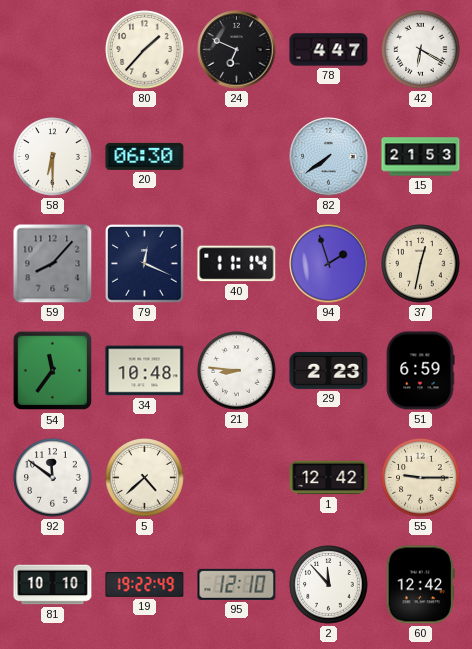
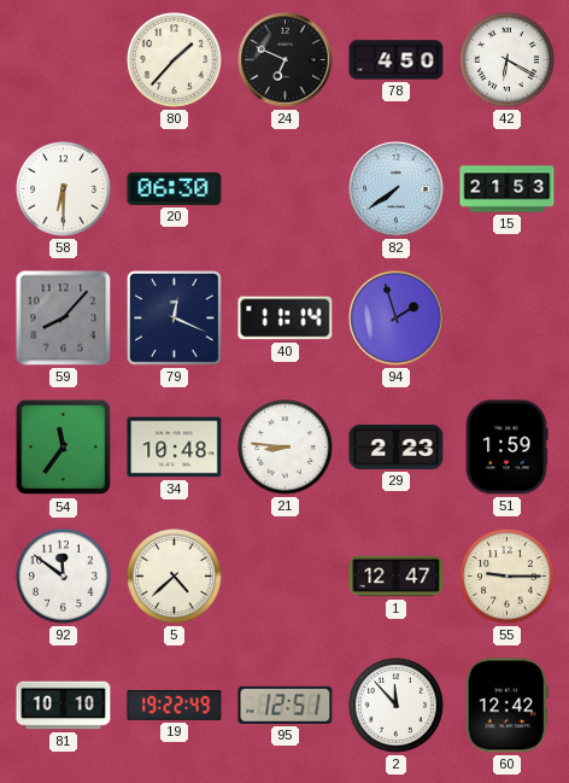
78: 4:47 -> 4:50
37: 12:32 -> none
51: 6:59 -> 1:59
1: 12:42 -> 12:47
95: 12:10 -> 12:51
